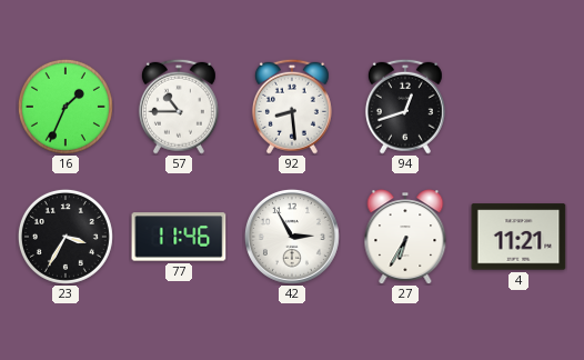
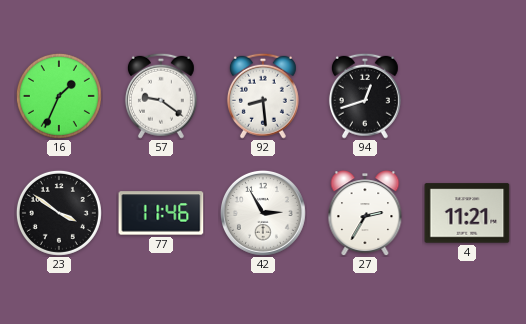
57: 10:45 -> 9:21
23: 3:35 -> 3:51
27: 6:35 -> 2:35
